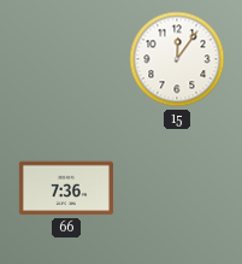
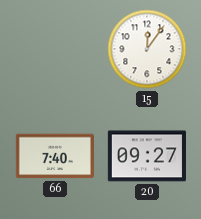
66: 7:36 -> 7:40
20: none -> 09:27
